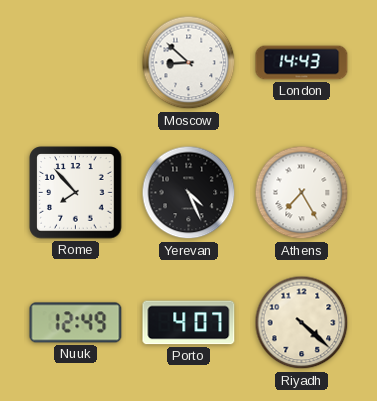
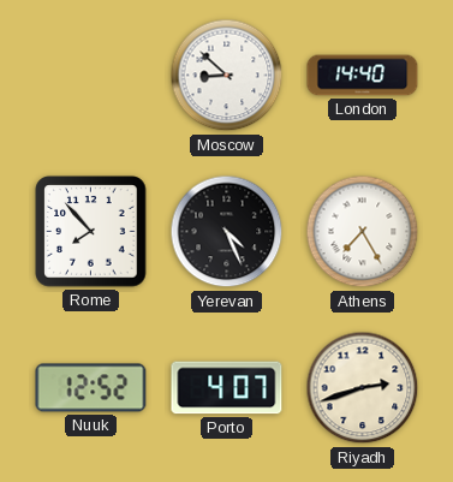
London: 14:43 -> 14:40
Nuuk: 12:49 -> 12:52
Riyadh: 4:22 -> 2:42
